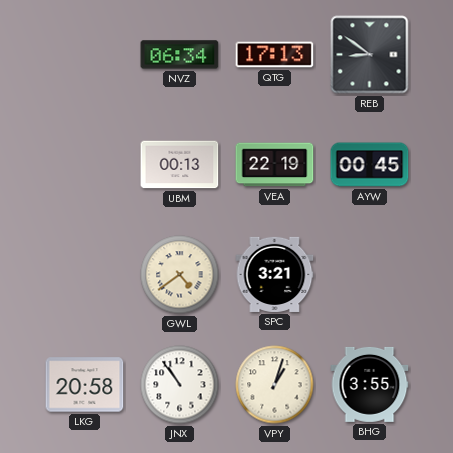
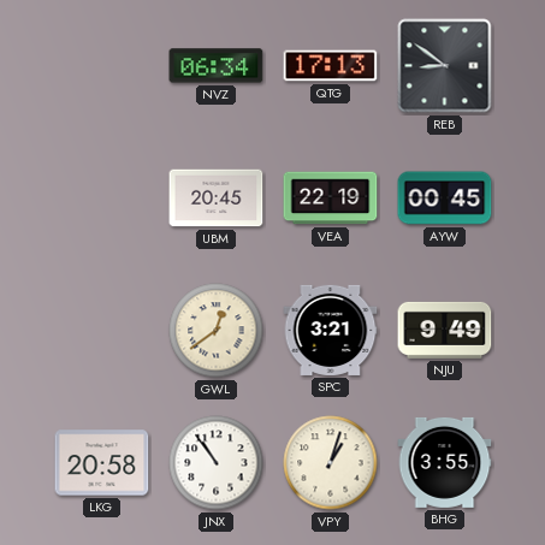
UBM: 00:13 -> 20:45
GWL: 4:39 -> 12:39
NJU: none -> 9:49
